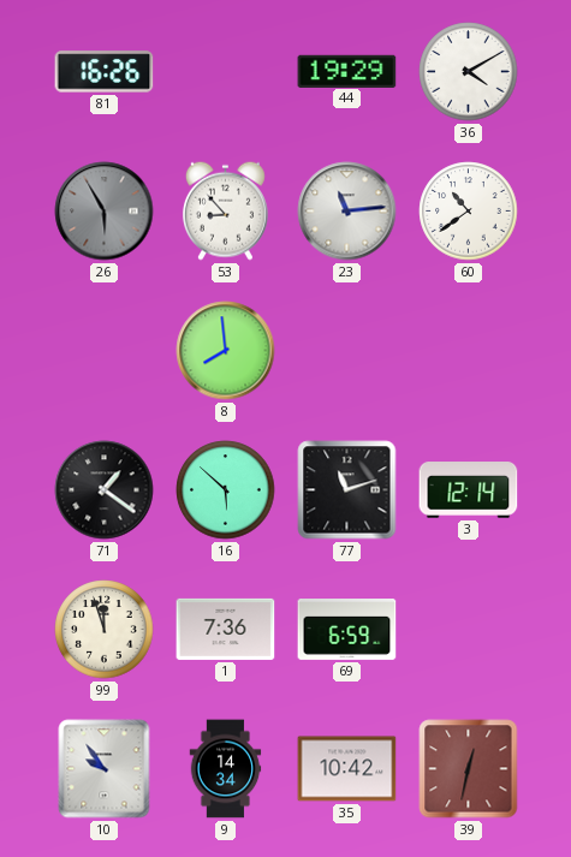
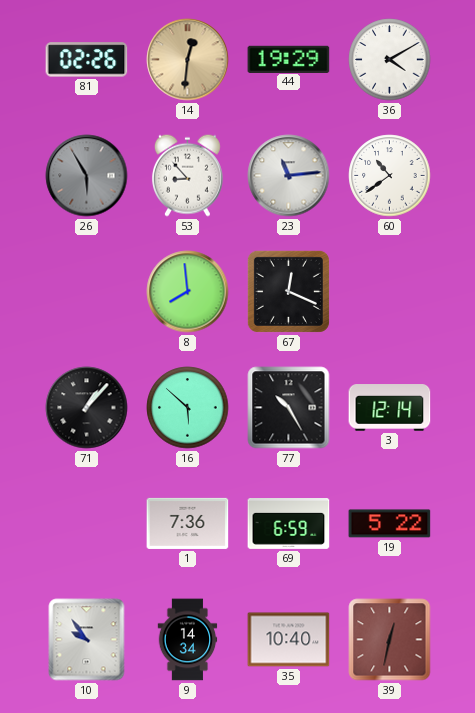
81: 16:26 -> 02:26
14: none -> 12:31
67: none -> 12:19
71: 1:21 -> 1:07
77: 11:12 -> 10:25
99: 11:57 -> none
19: none -> 5:22
35: 10:42 -> 10:40
